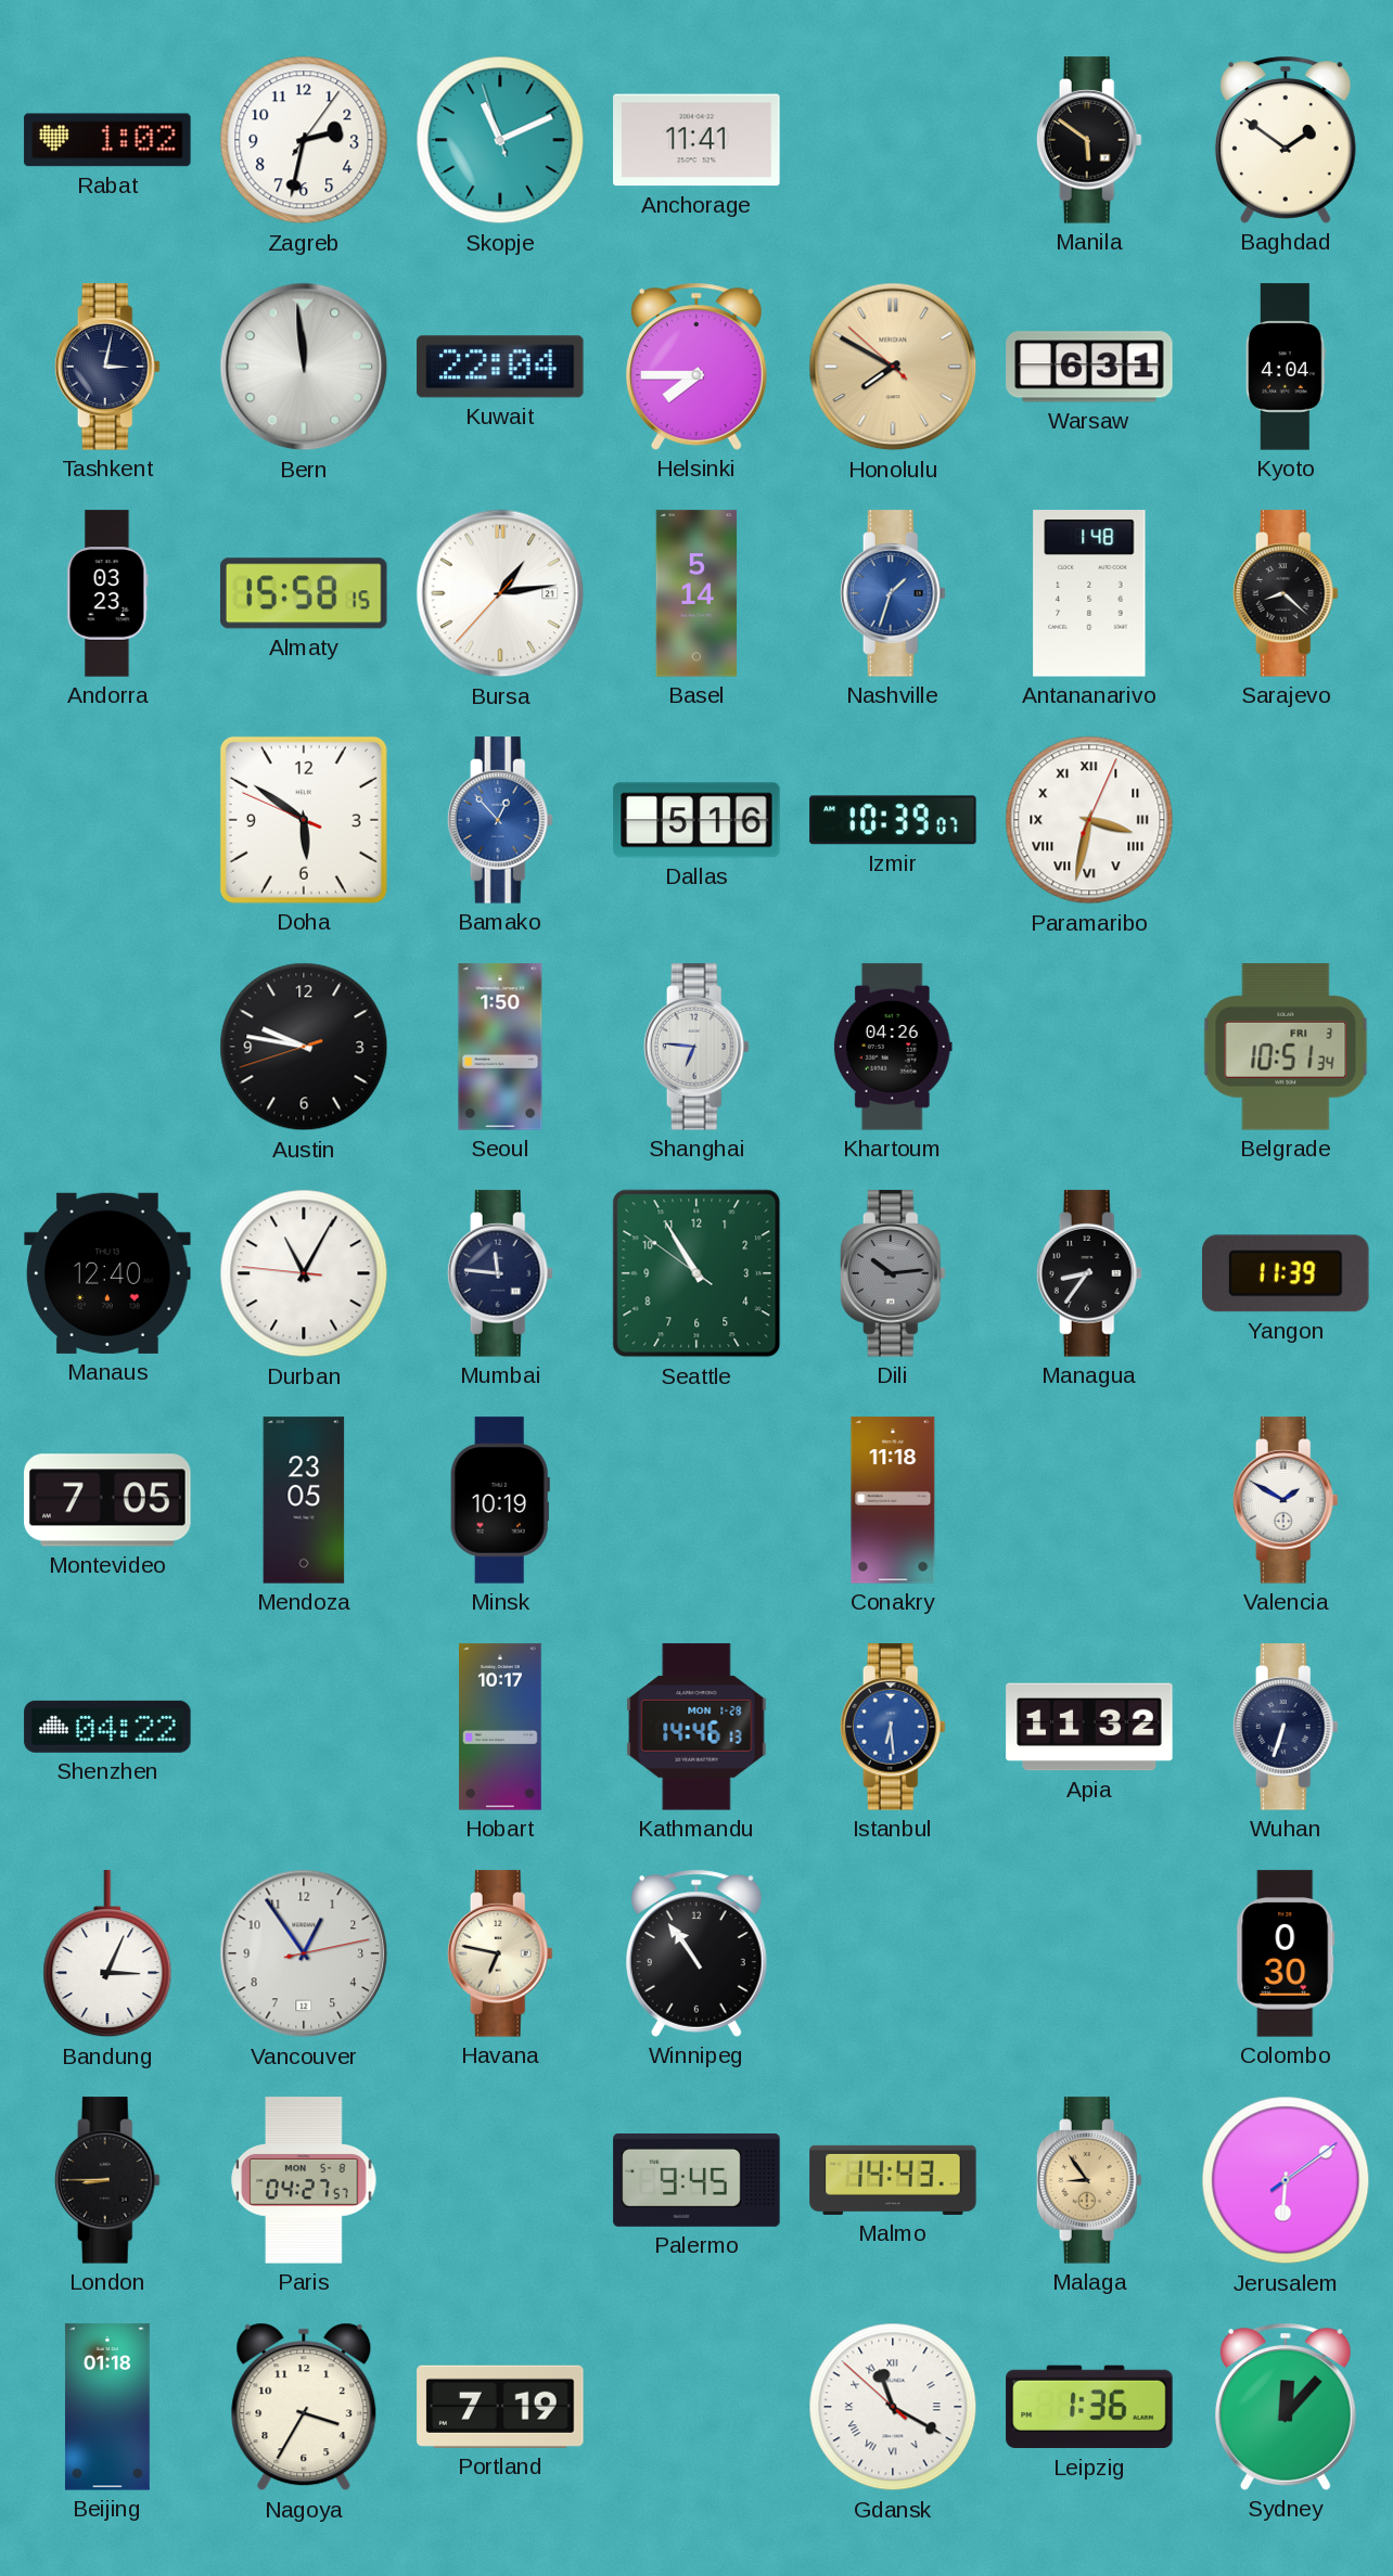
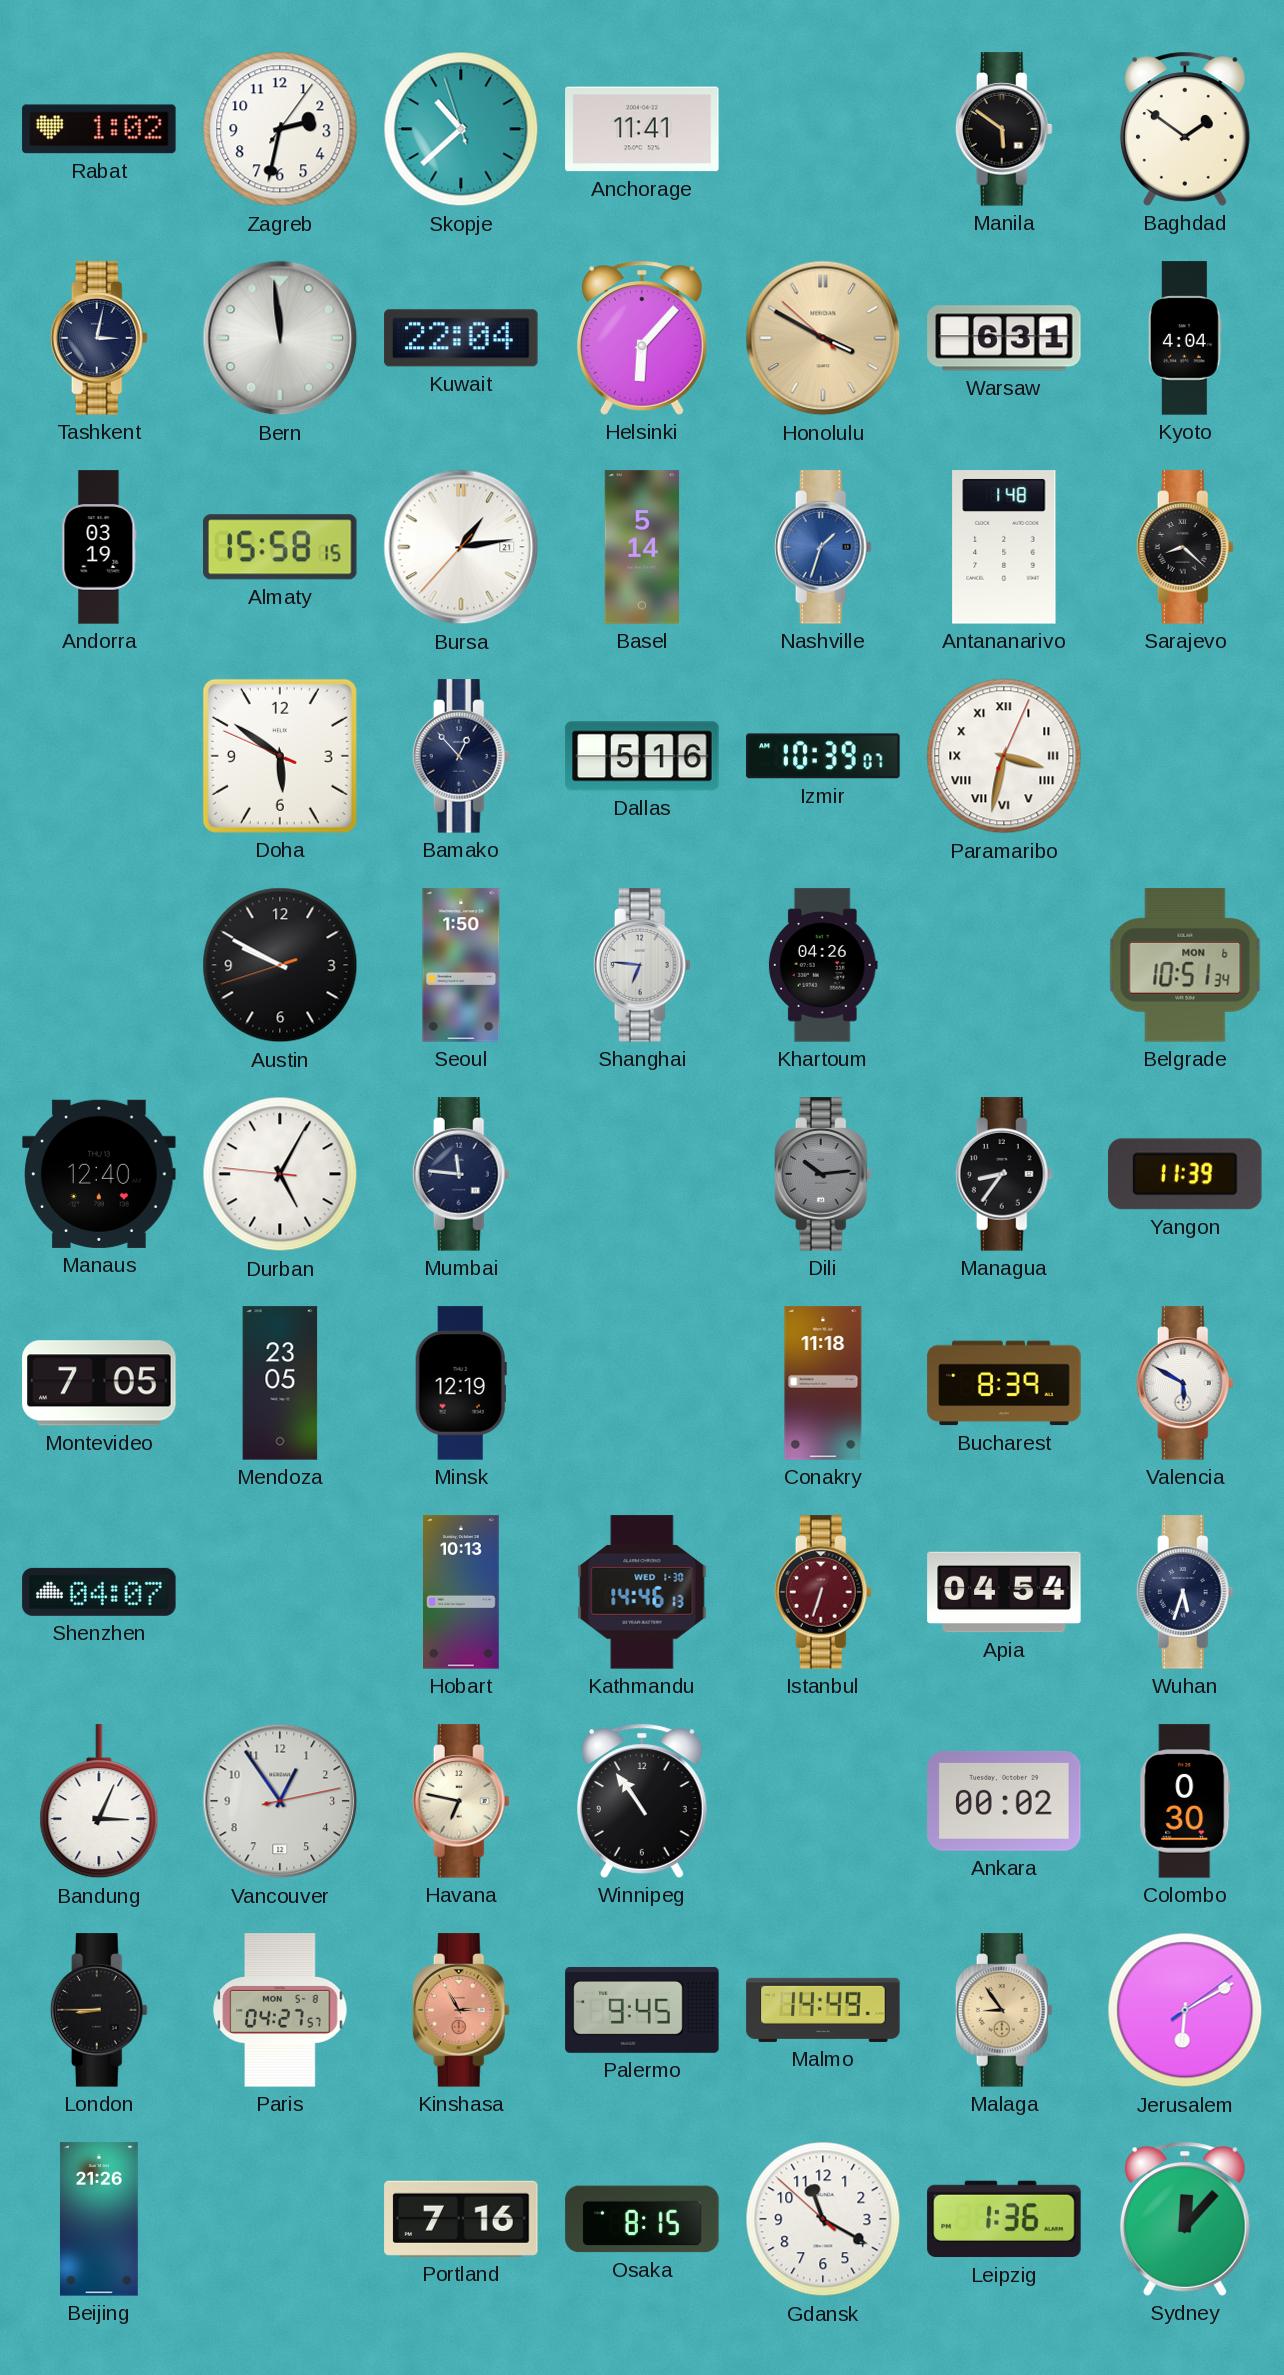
Skopje: 11:10 -> 10:37
Helsinki: 7:45 -> 6:07
Honolulu: 7:49 -> 3:49
Andorra: 03:23 -> 03:19
Bamako dial: blue -> navy
Austin: 9:46 -> 9:49
Belgrade date: FRI 3 -> MON 6
Durban: 11:04 -> 5:04
Seattle: 10:54 -> none
Minsk: 10:19 -> 12:19
Bucharest: none -> 8:39
Valencia: 1:50 -> 5:50
Shenzhen: 04:22 -> 04:07
Hobart: 10:17 -> 10:13
Kathmandu date: MON 1-28 -> WED 1-30
Istanbul: 6:29 -> 6:33
Istanbul dial: blue -> burgundy
Apia: 11:32 -> 04:54
Wuhan: 6:33 -> 5:33
Ankara: none -> 00:02
Kinshasa: none -> 2:55
Malmo: 14:43 -> 14:49
Jerusalem: 6:09 -> 6:10
Beijing: 01:18 -> 21:26
Nagoya: 3:35 -> none
Portland: 7:19 -> 7:16
Osaka: none -> 8:15
Gdansk numerals: Roman -> Arabic
